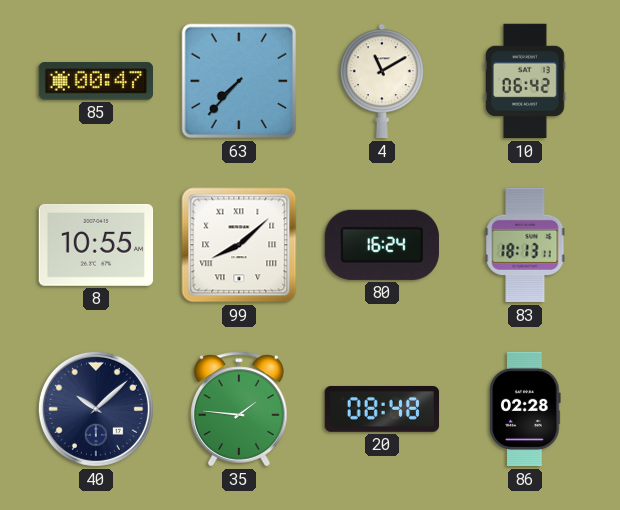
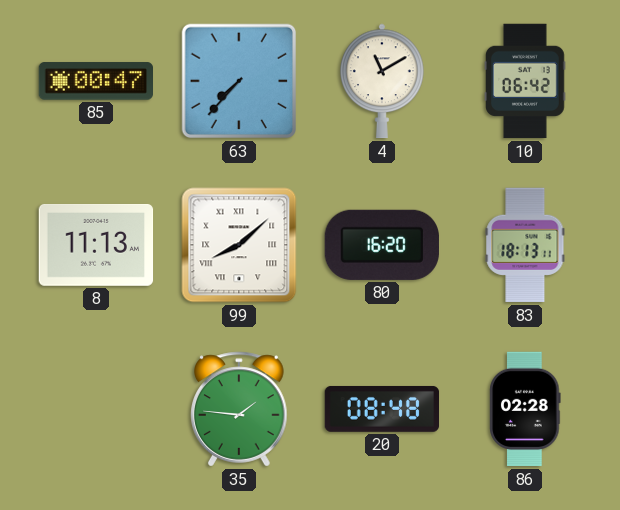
8: 10:55 -> 11:13
80: 16:24 -> 16:20
40: 10:08 -> none
